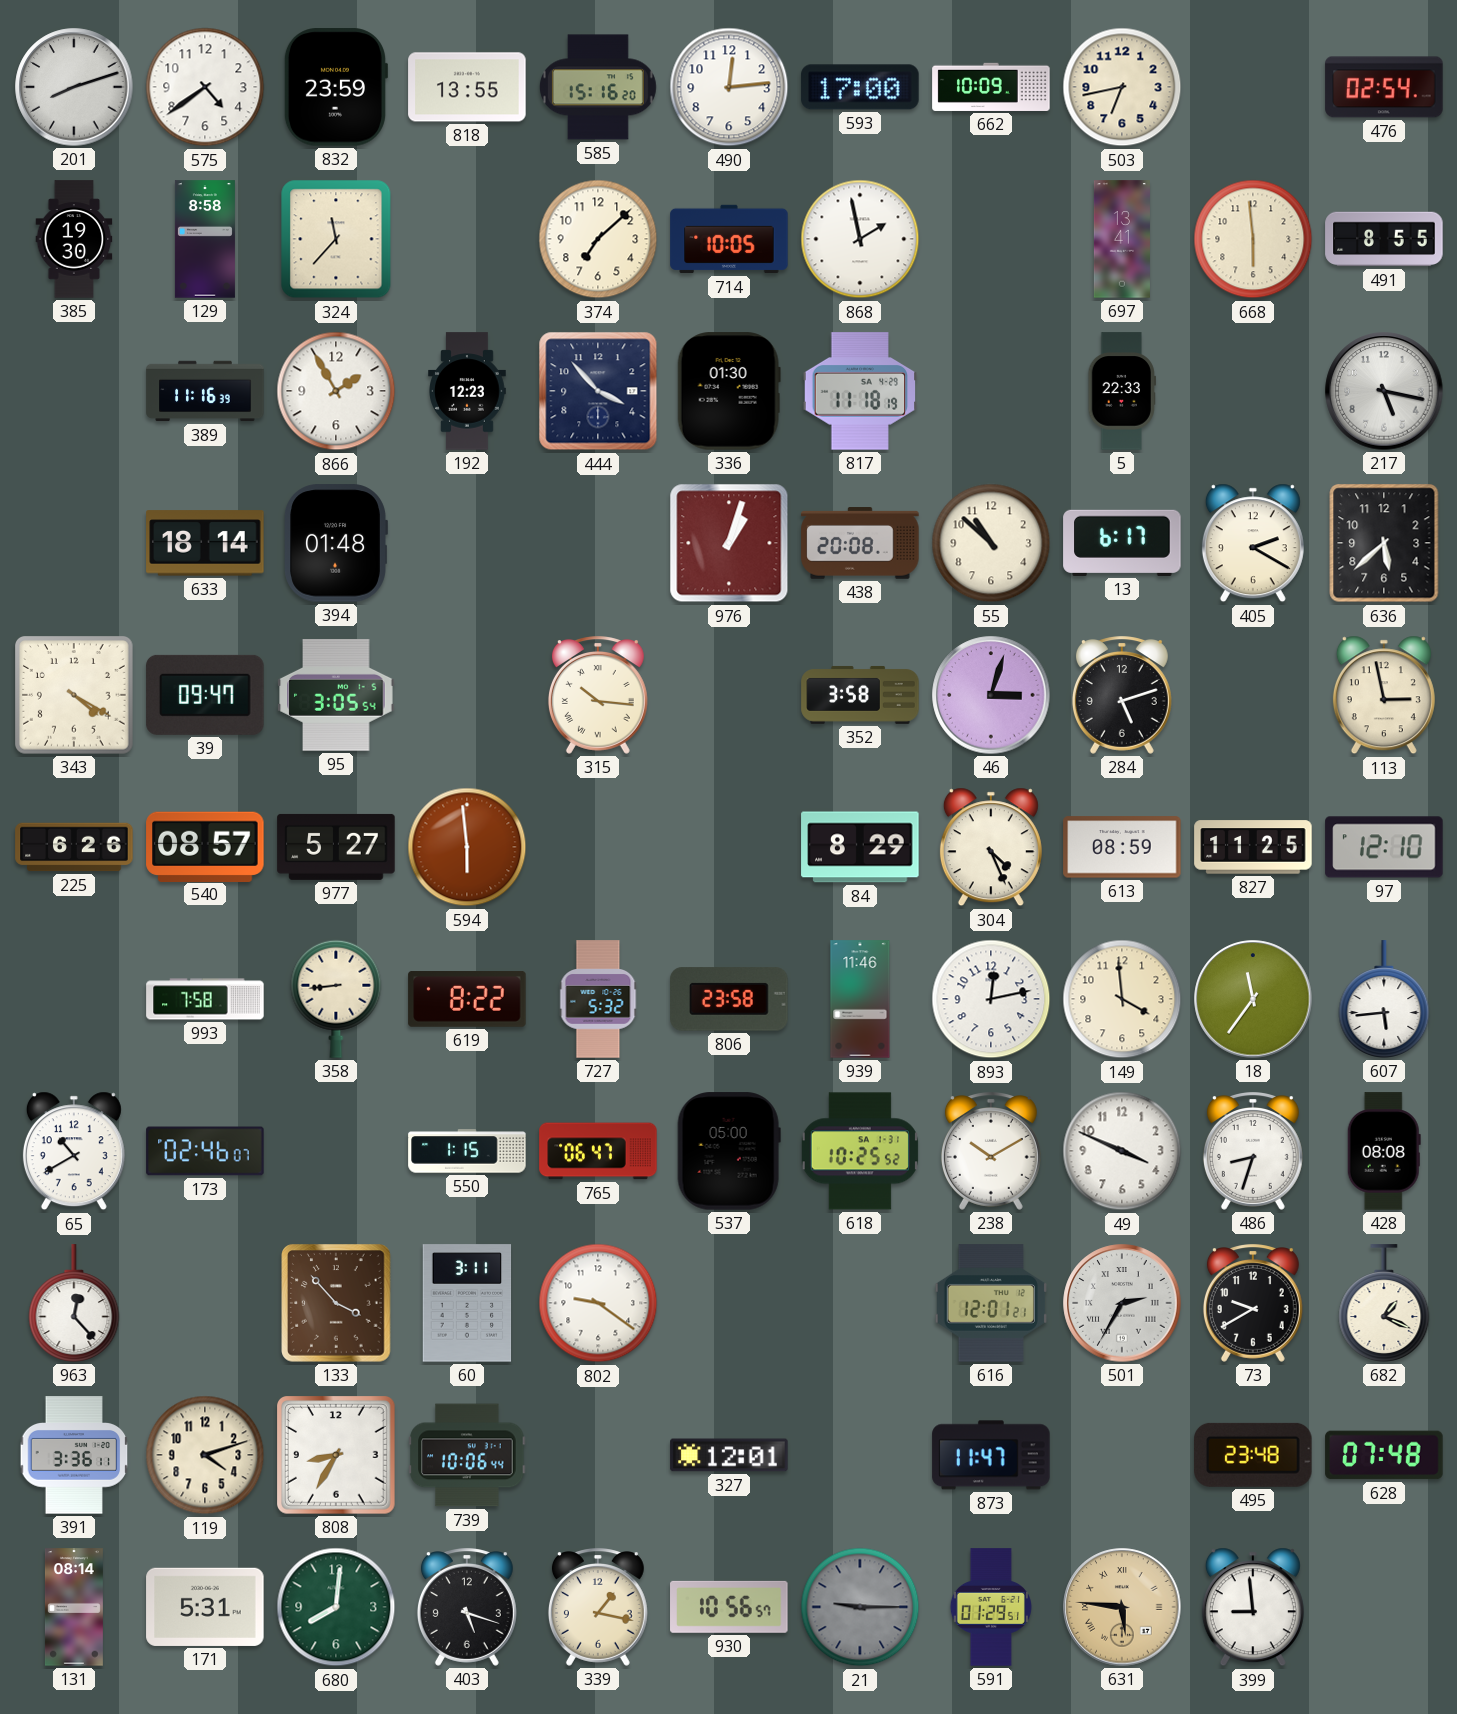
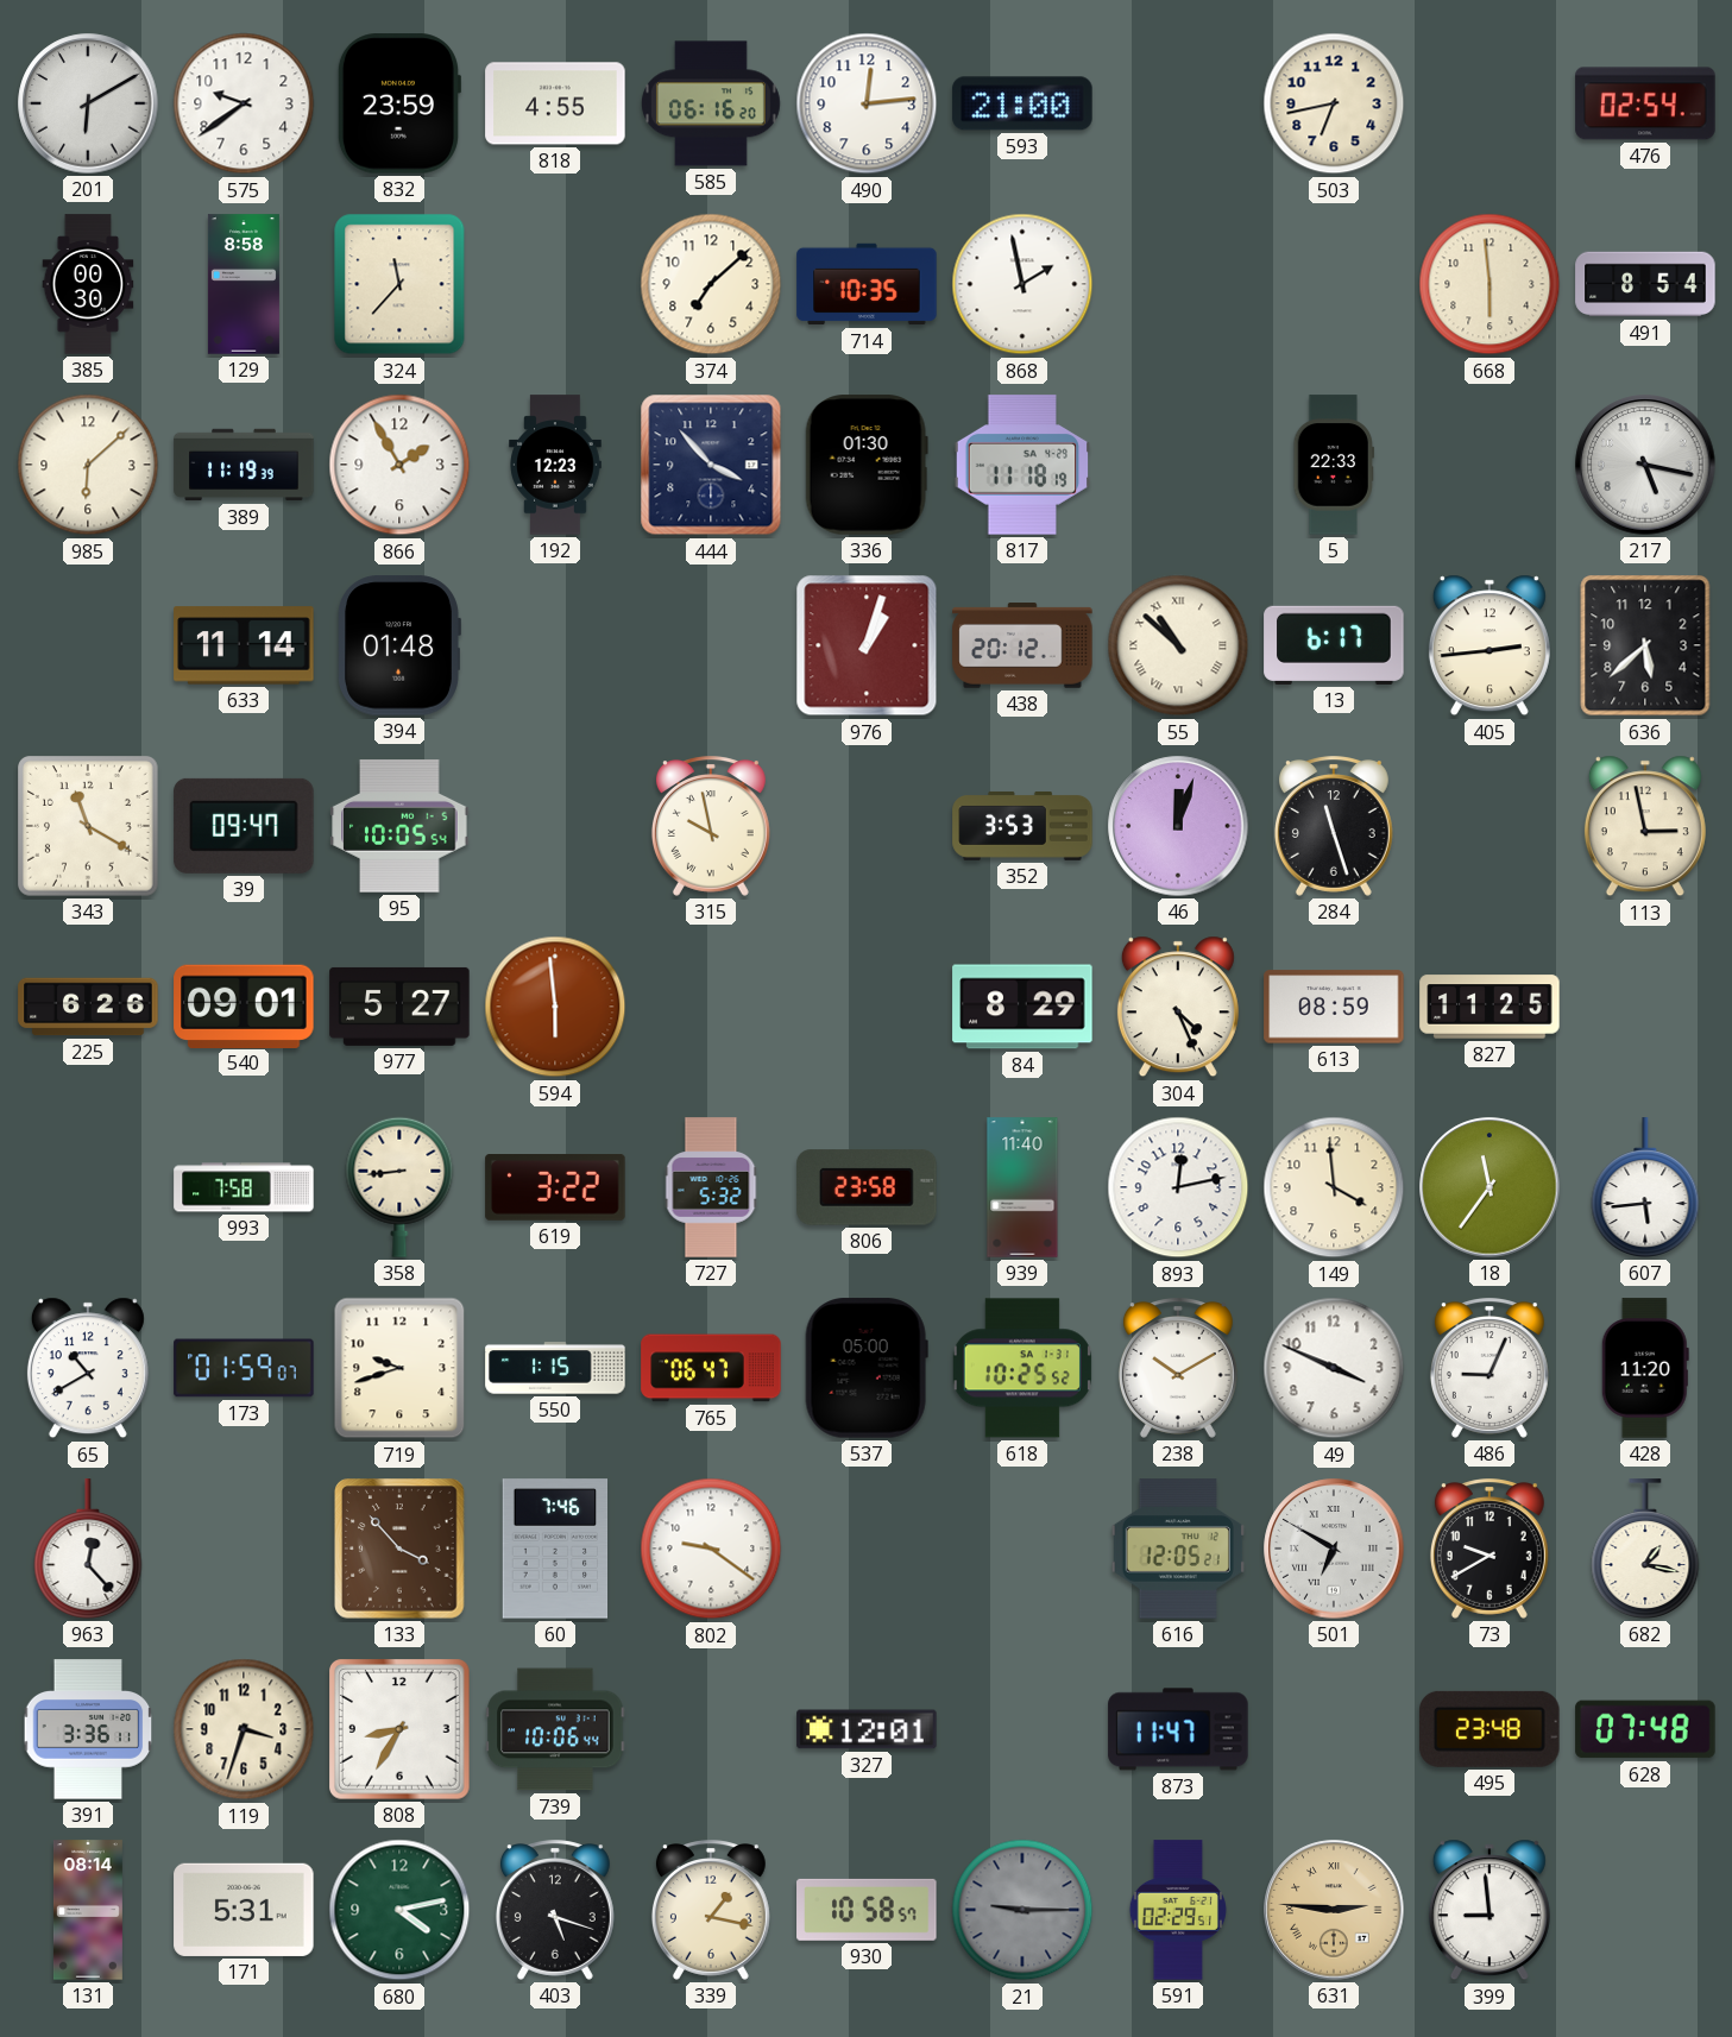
201: 8:12 -> 6:10
575: 4:39 -> 9:39
818: 13:55 -> 4:55
585: 15:16 -> 06:16
593: 17:00 -> 21:00
662: 10:09 -> none
385: 19:30 -> 00:30
714: 10:05 -> 10:35
697: 13:41 -> none
491: 8:55 -> 8:54
985: none -> 6:08
389: 11:16 -> 11:19
633: 18:14 -> 11:14
438: 20:08 -> 20:12
55 numerals: Arabic -> Roman
405: 2:20 -> 2:44
343: 4:20 -> 11:20
95: 3:05 -> 10:05
315: 10:16 -> 9:58
352: 3:58 -> 3:53
46: 3:03 -> 12:03
284: 5:12 -> 11:27
540: 08:57 -> 09:01
97: 12:10 -> none
619: 8:22 -> 3:22
939: 11:46 -> 11:40
173: 02:46 -> 01:59
719: none -> 9:42
486: 8:33 -> 9:04
428: 08:08 -> 11:20
60: 3:11 -> 7:46
616: 12:01 -> 12:05
501: 2:35 -> 6:50
682: 1:19 -> 1:17
119: 4:12 -> 3:33
680: 8:01 -> 4:13
930: 10:56 -> 10:58
591: 01:29 -> 02:29
631: 5:46 -> 2:46
